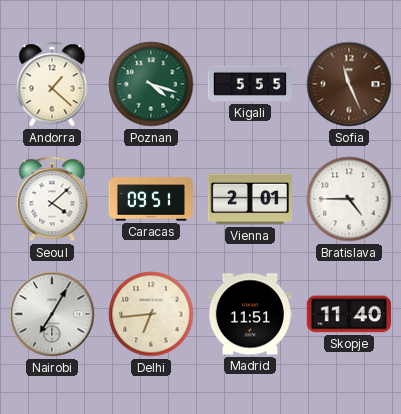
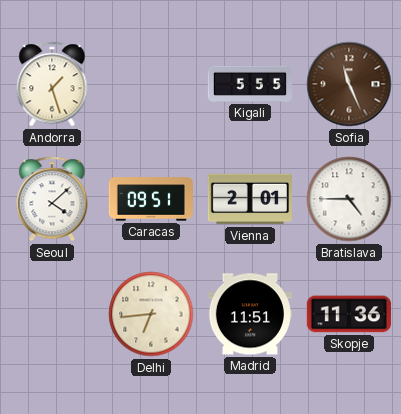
Andorra: 1:22 -> 1:27
Poznan: 4:18 -> none
Nairobi: 7:05 -> none
Skopje: 11:40 -> 11:36
